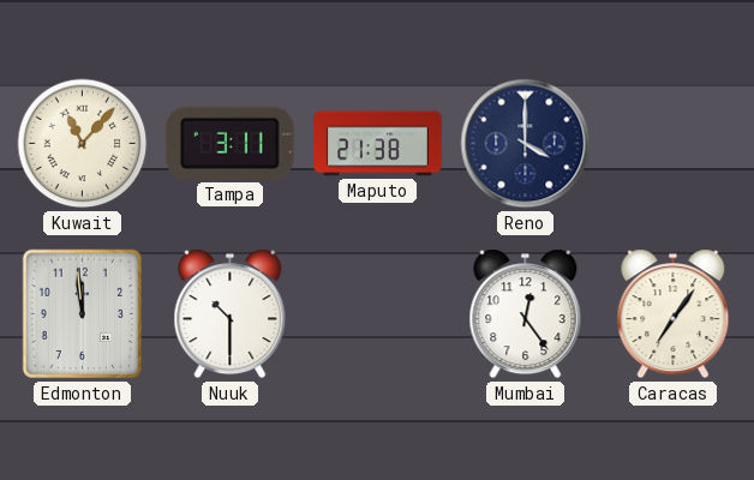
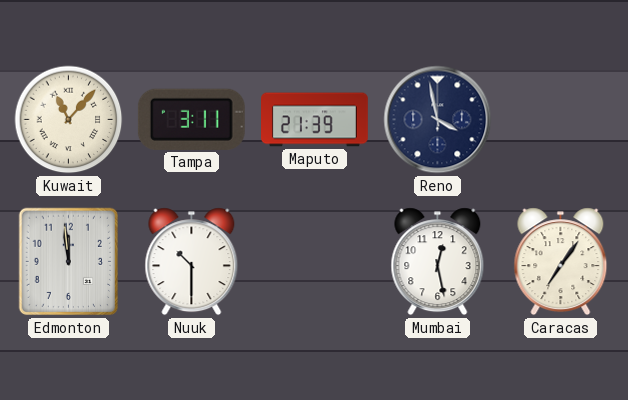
Maputo: 21:38 -> 21:39
Reno: 4:00 -> 3:58
Mumbai: 12:24 -> 12:28
